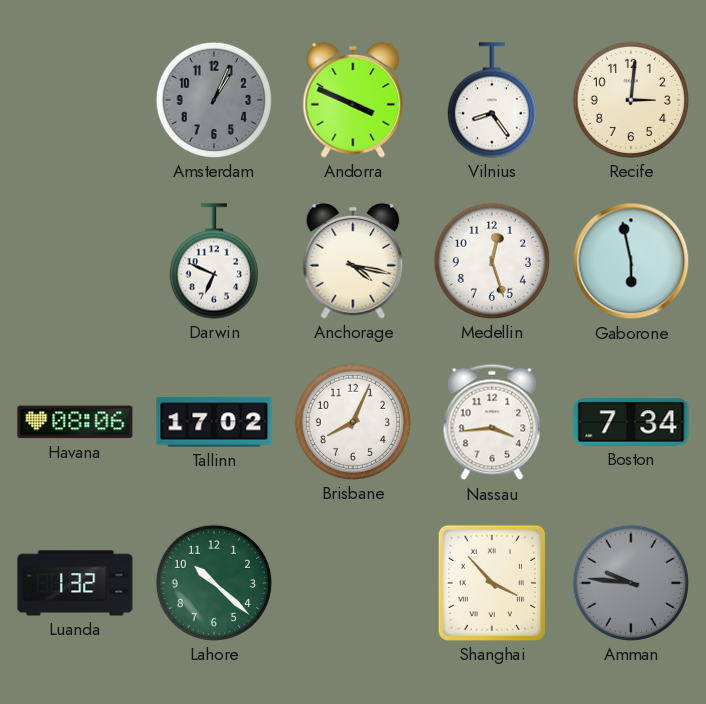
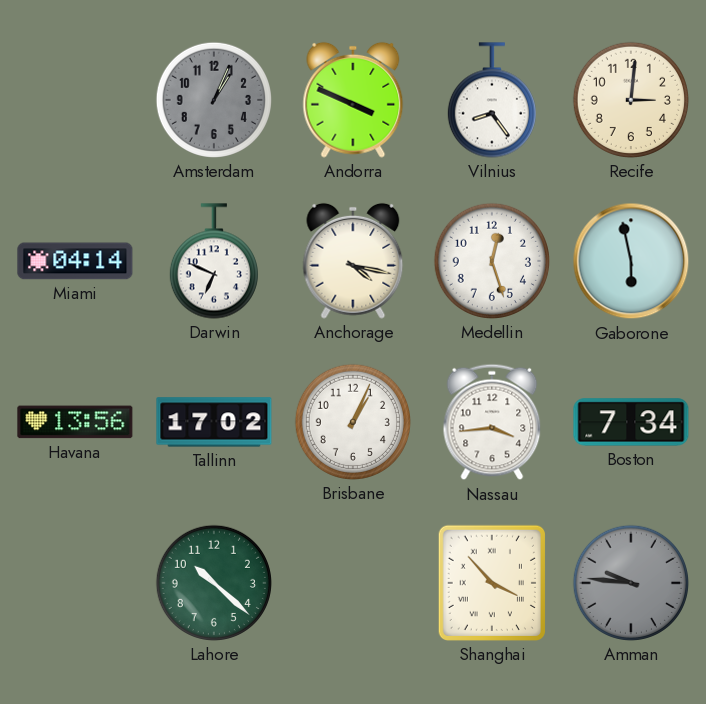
Miami: none -> 04:14
Havana: 08:06 -> 13:56
Brisbane: 8:04 -> 1:04
Luanda: 1:32 -> none
